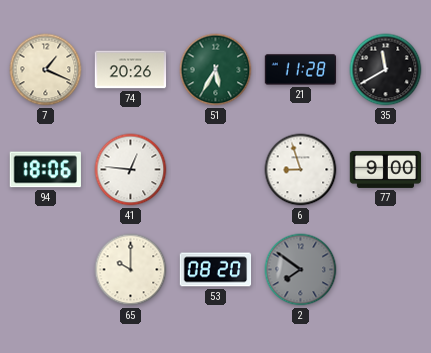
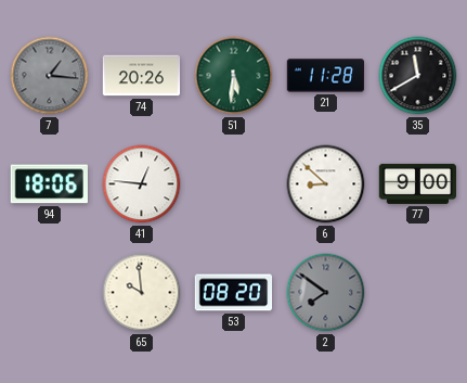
7: 1:19 -> 1:16
7 dial: cream -> grey
51: 5:35 -> 5:31
6: 8:57 -> 8:52
65: 10:00 -> 9:59
